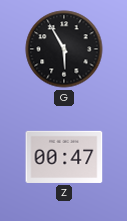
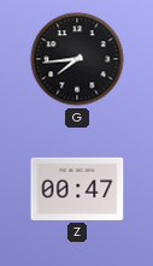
G: 5:55 -> 7:44
